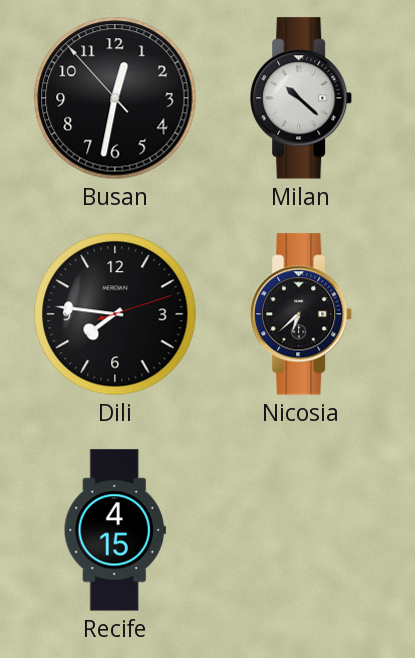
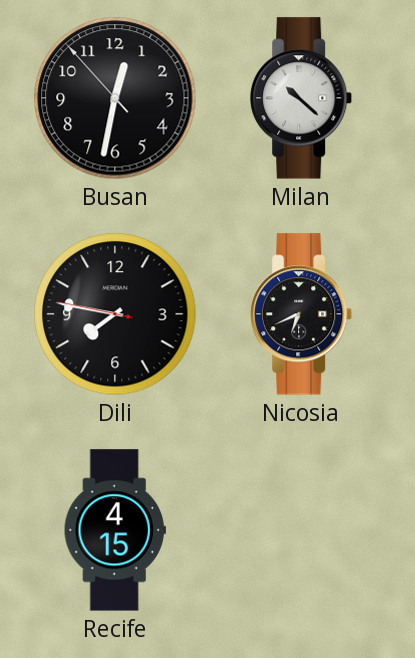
Dili: 7:46:12 -> 7:46:47
Nicosia: 6:38 -> 6:41
